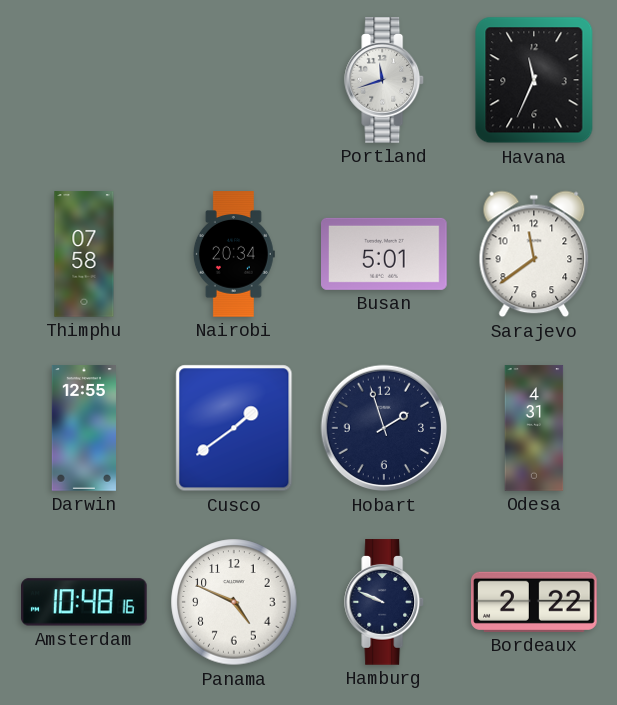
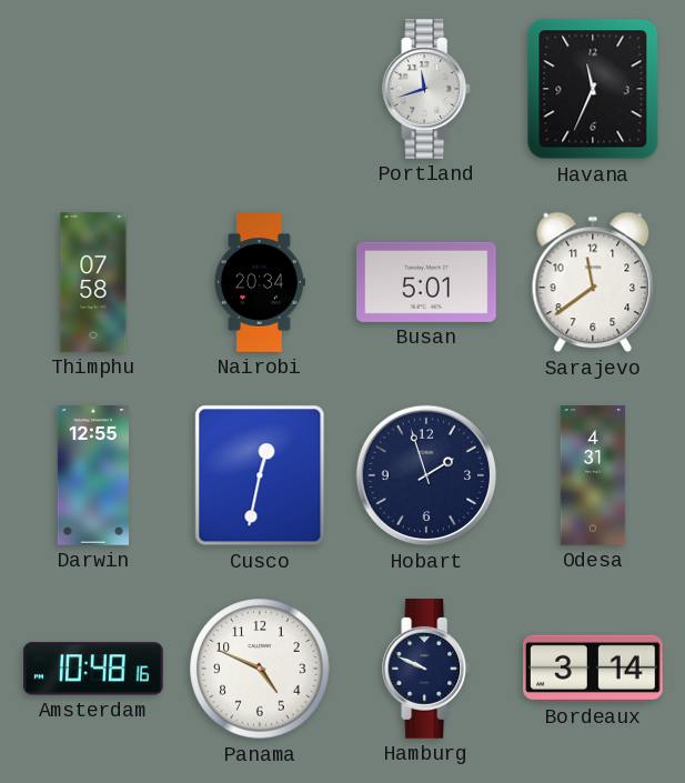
Cusco: 1:39 -> 12:32
Bordeaux: 2:22 -> 3:14
